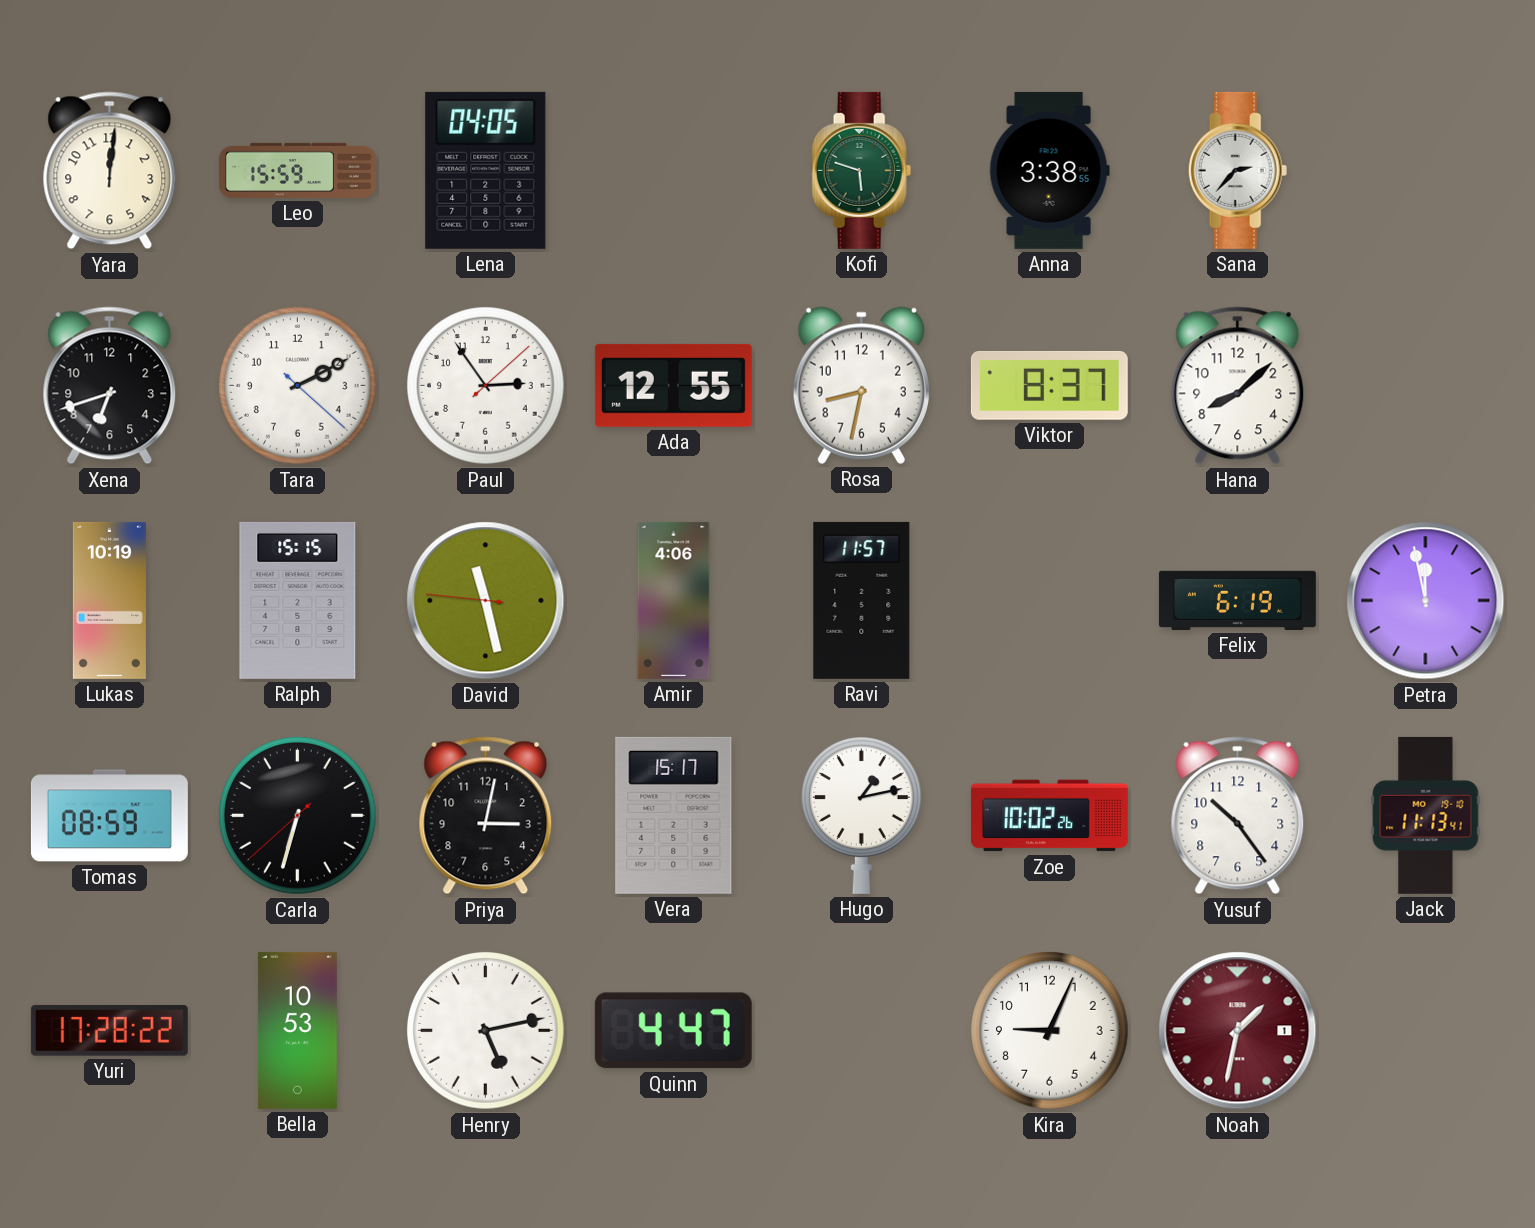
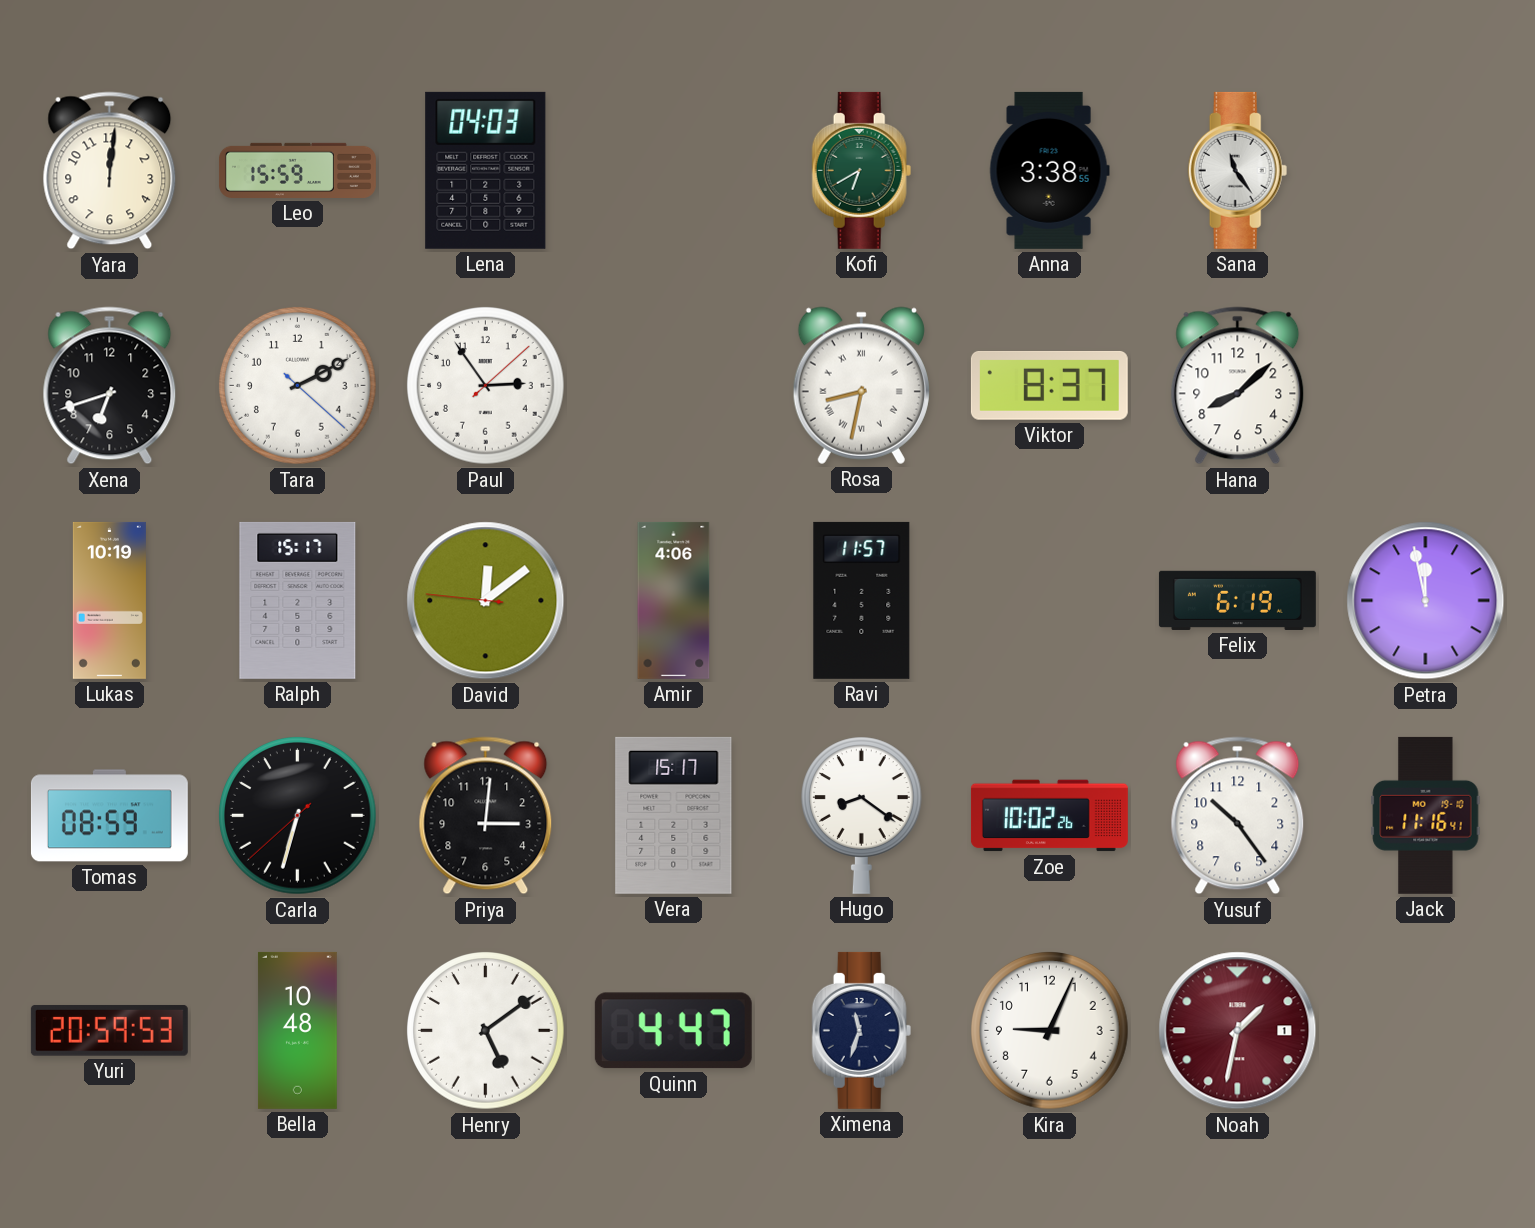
Lena: 04:05 -> 04:03
Kofi: 5:48 -> 6:40
Sana: 2:37 -> 11:24
Ada: 12:55 -> none
Rosa numerals: Arabic -> Roman
Ralph: 15:15 -> 15:17
David: 11:27 -> 12:08
Priya: 3:02 -> 3:01
Hugo: 1:13 -> 8:21
Jack: 11:13 -> 11:16
Yuri: 17:28 -> 20:59
Bella: 10:53 -> 10:48
Henry: 5:13 -> 5:09
Ximena: none -> 11:33
